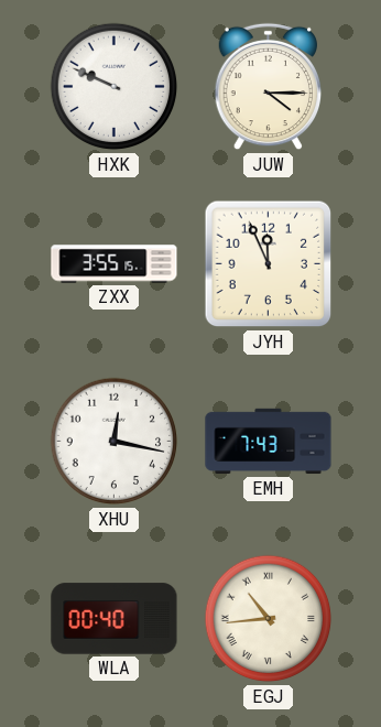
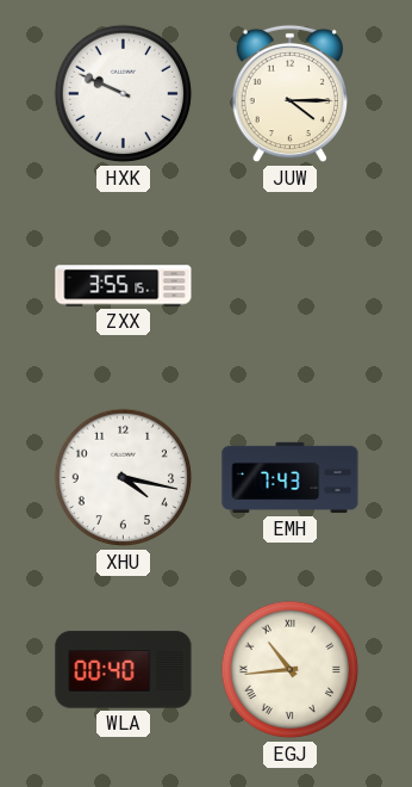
JYH: 11:56 -> none
XHU: 12:17 -> 4:17
